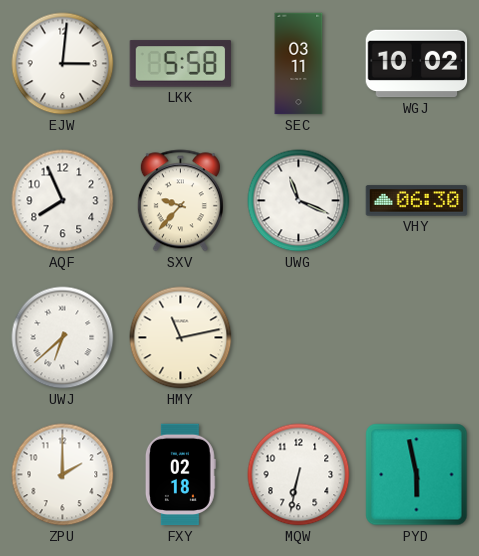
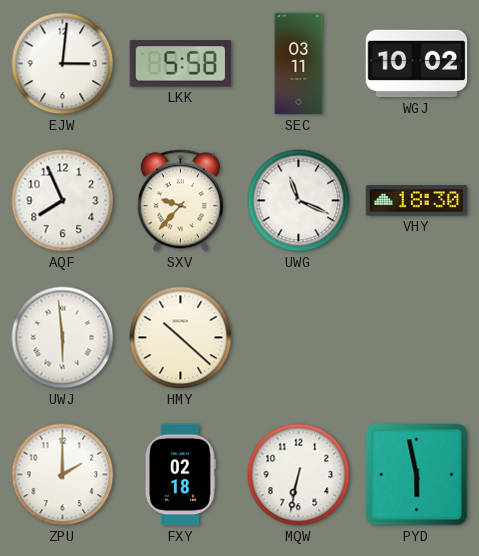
VHY: 06:30 -> 18:30
UWJ: 6:38 -> 5:59
HMY: 11:13 -> 10:22
